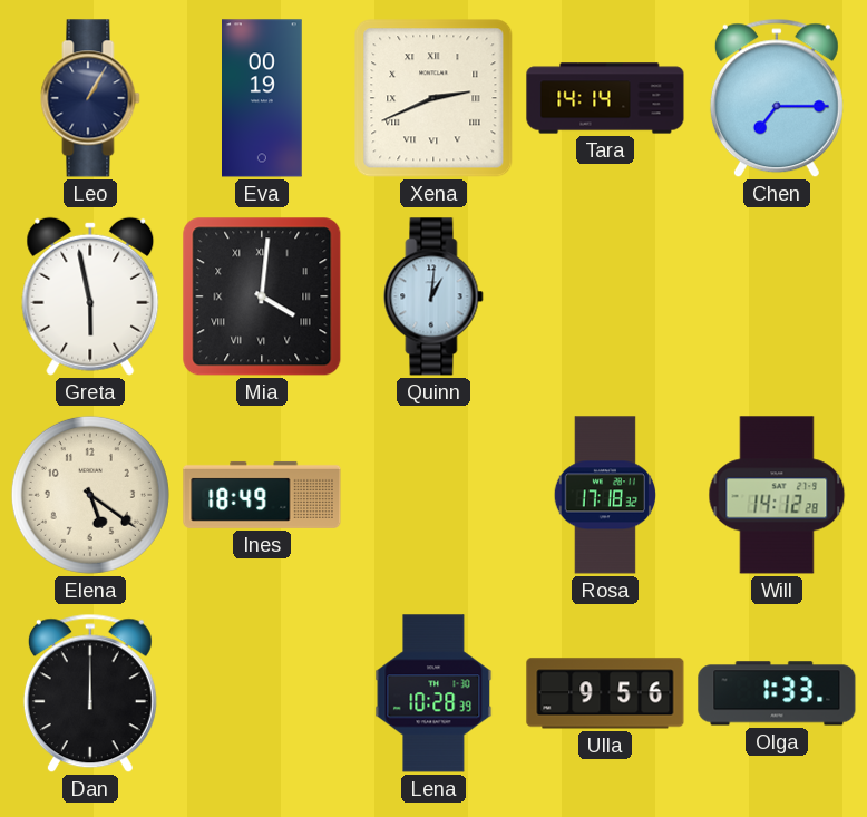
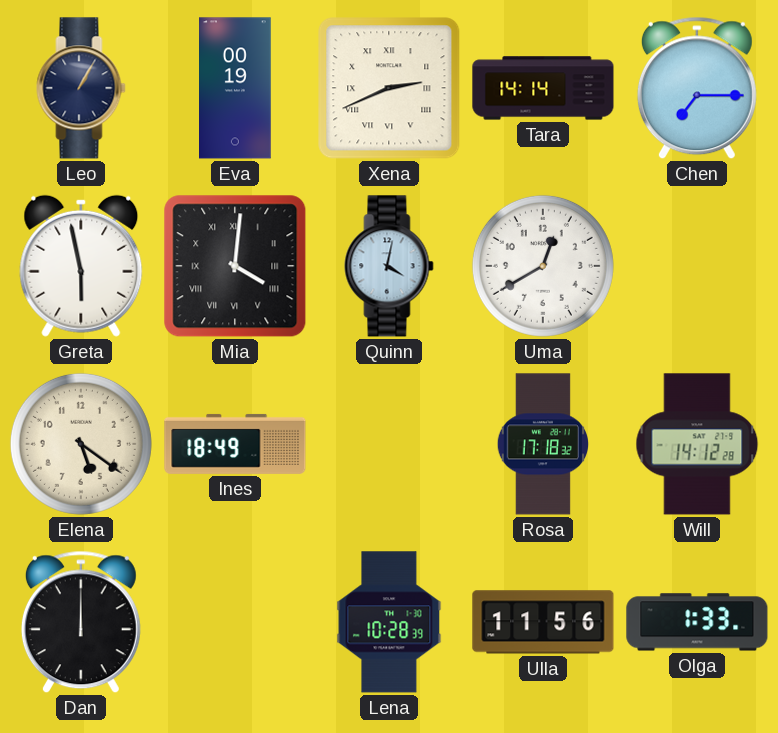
Quinn: 1:01 -> 4:02
Uma: none -> 12:40
Ulla: 9:56 -> 11:56
